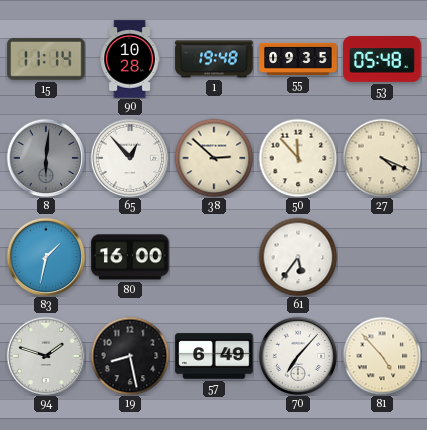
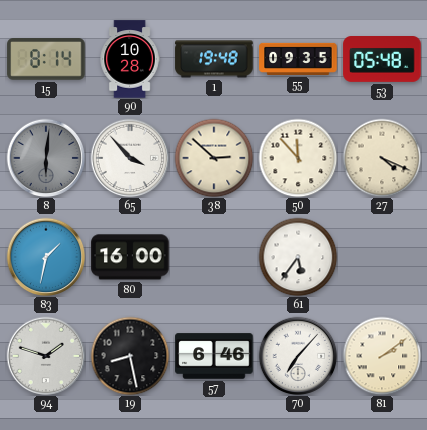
15: 11:14 -> 8:14
65: 12:53 -> 3:53
57: 6:49 -> 6:46
81: 4:53 -> 2:09
